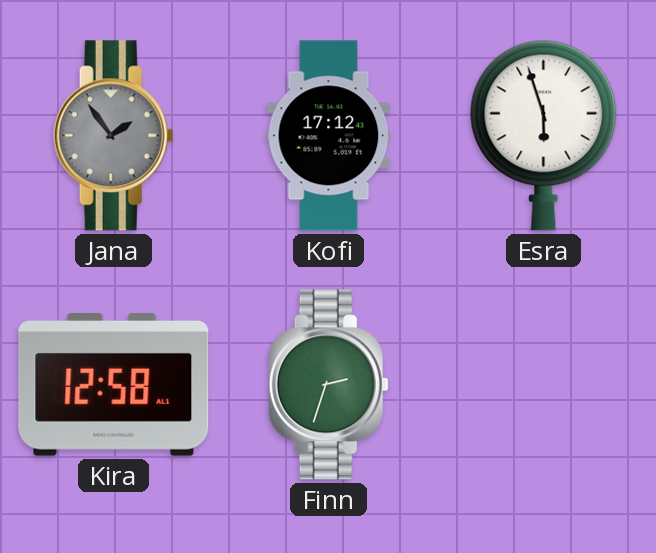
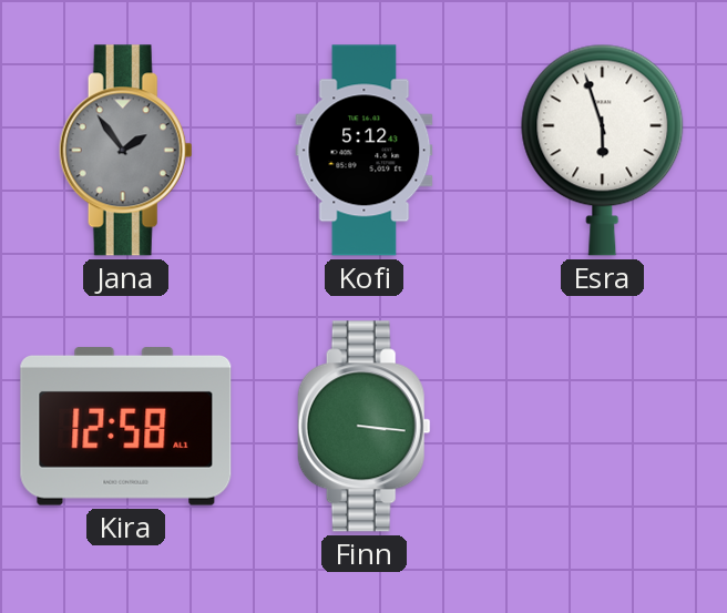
Kofi: 17:12 -> 5:12
Finn: 2:33 -> 3:16
